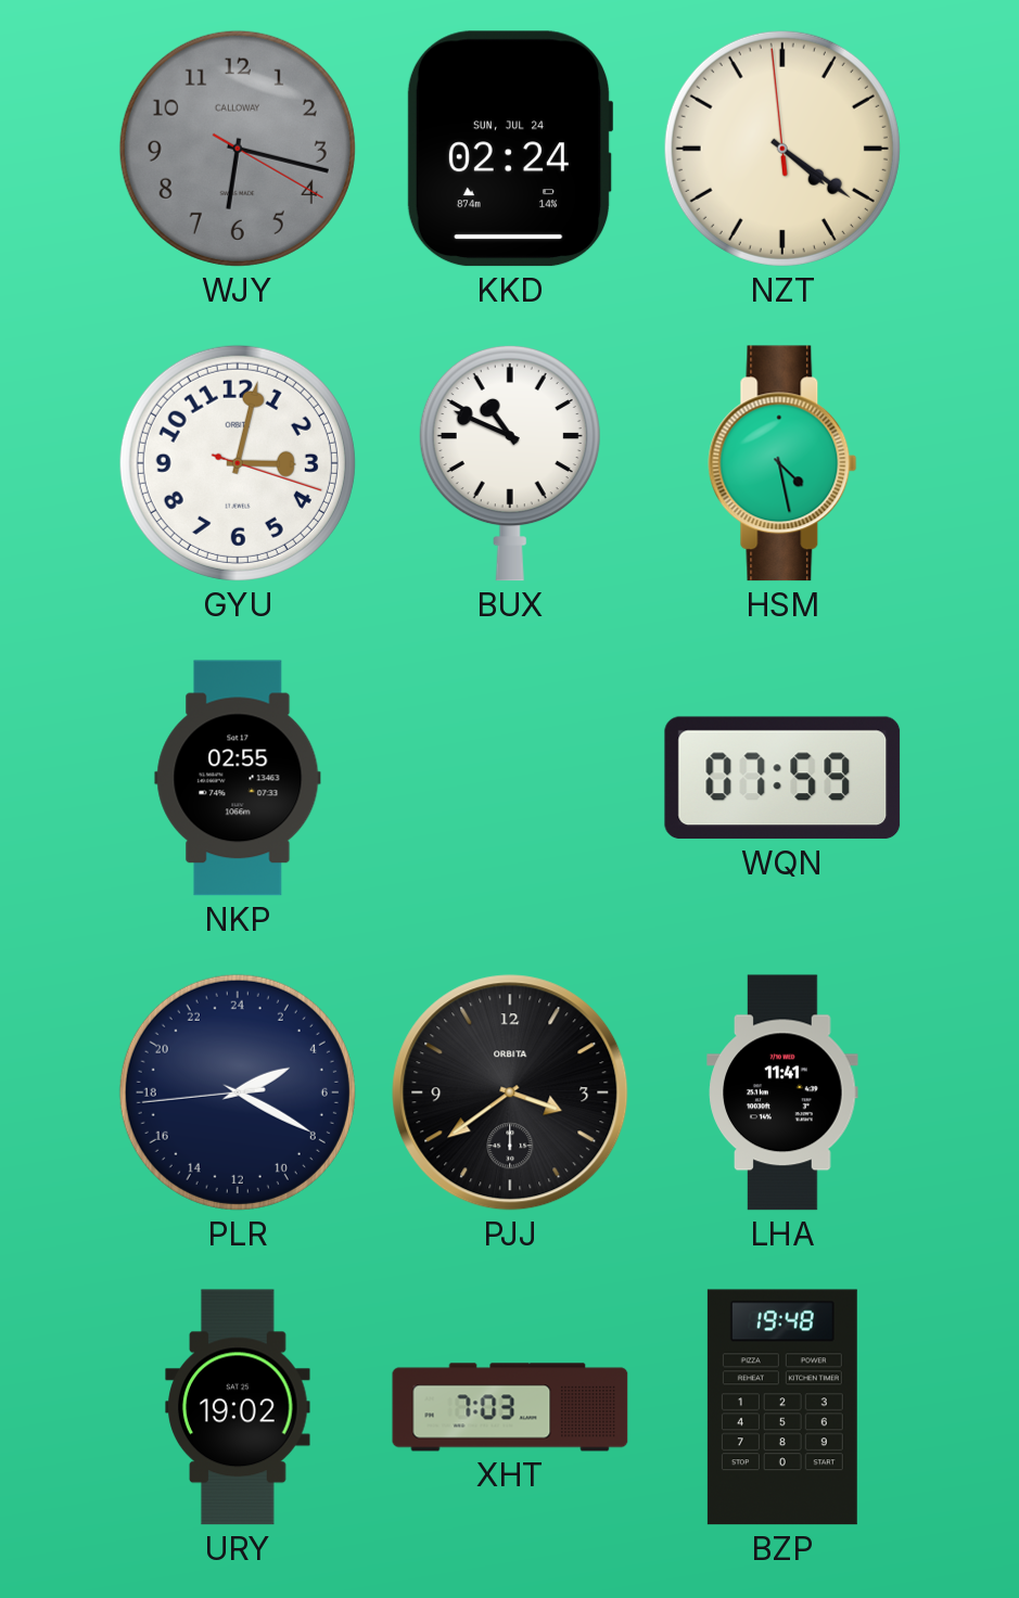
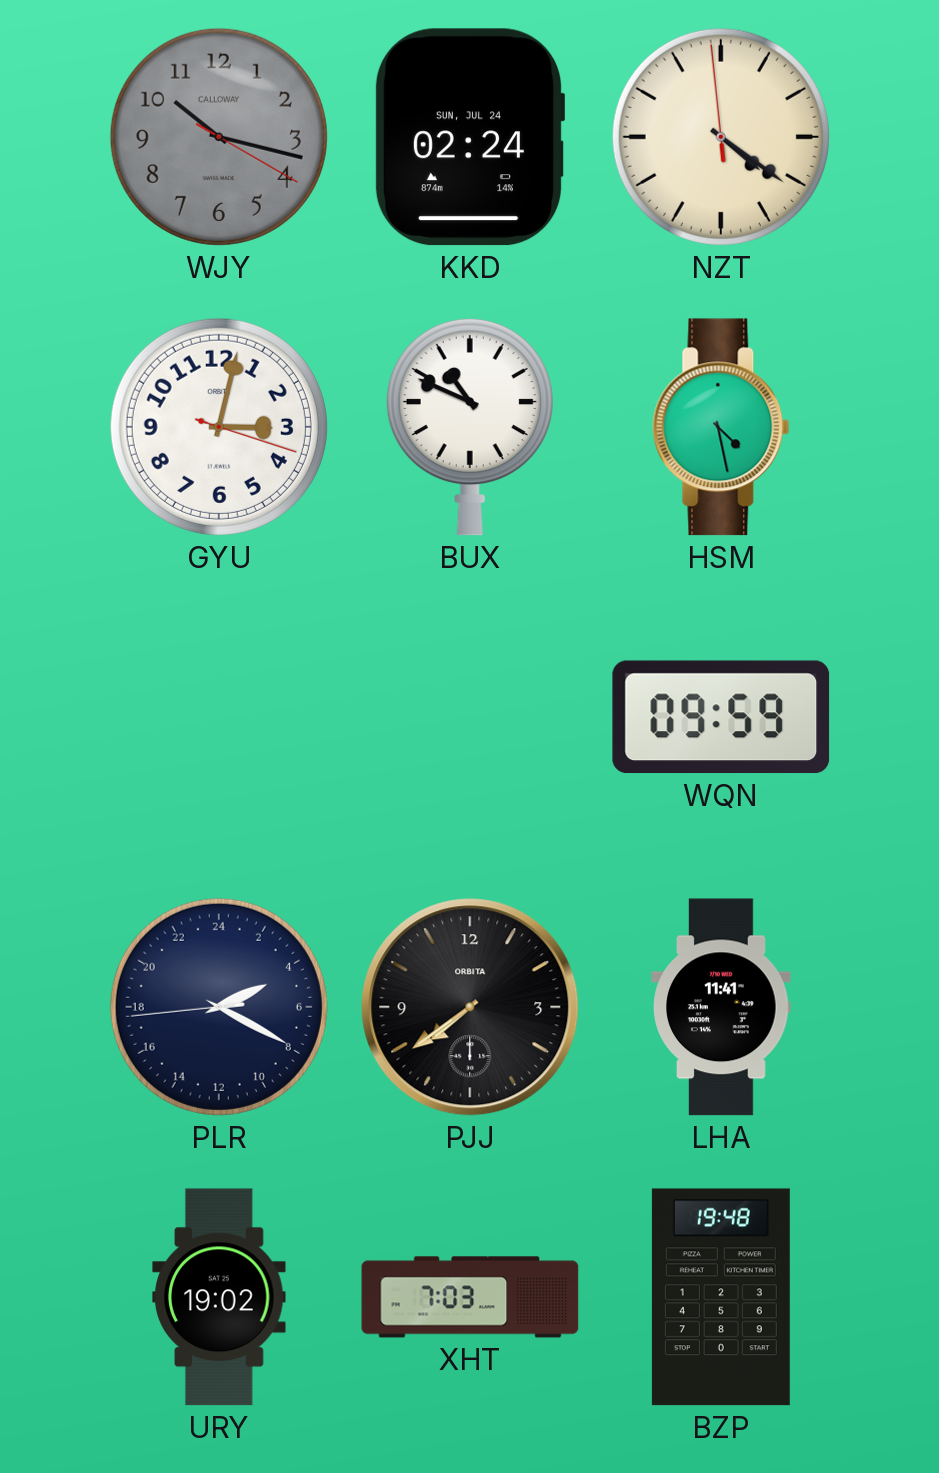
WJY: 6:17 -> 10:17
NKP: 02:55 -> none
WQN: 07:59 -> 09:59
PJJ: 3:39 -> 7:39
